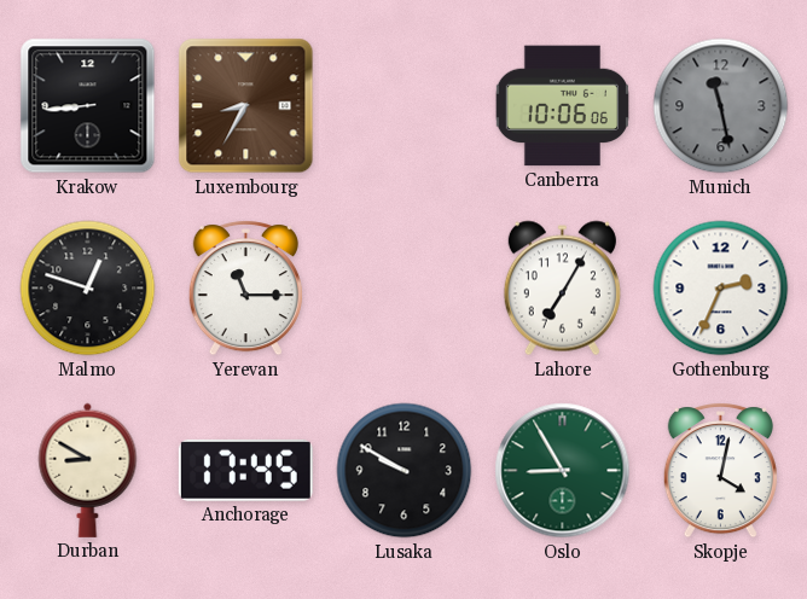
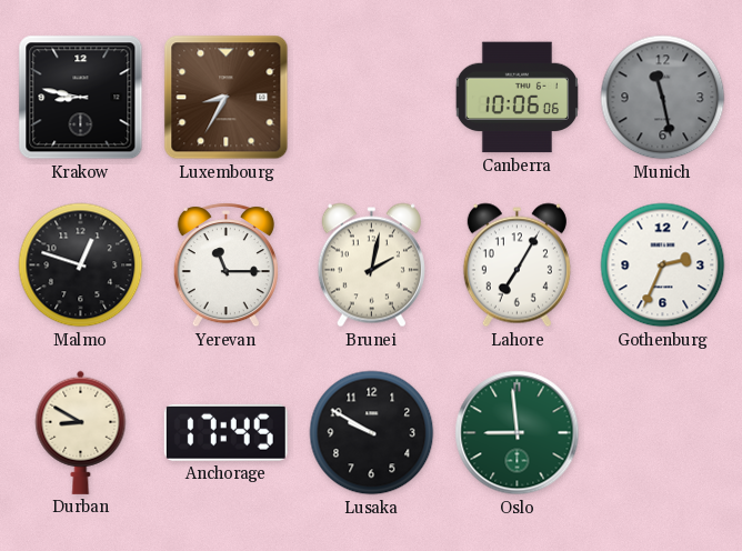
Krakow: 8:44 -> 8:47
Brunei: none -> 2:02
Oslo: 8:55 -> 8:59
Skopje: 4:02 -> none
